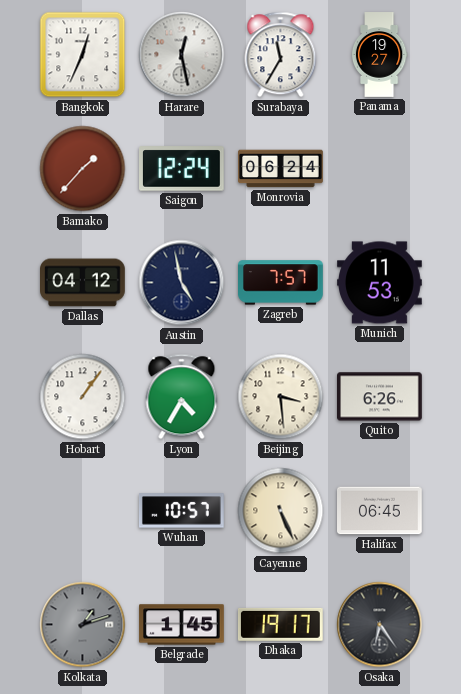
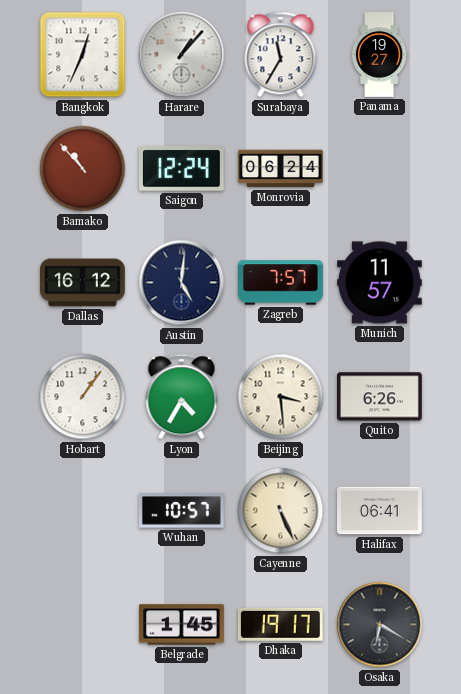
Harare: 12:28 -> 1:07
Bamako: 1:37 -> 10:53
Dallas: 04:12 -> 16:12
Austin: 4:58 -> 5:01
Munich: 11:53 -> 11:57
Halifax: 06:45 -> 06:41
Kolkata: 1:12 -> none
Osaka: 6:24 -> 6:20
